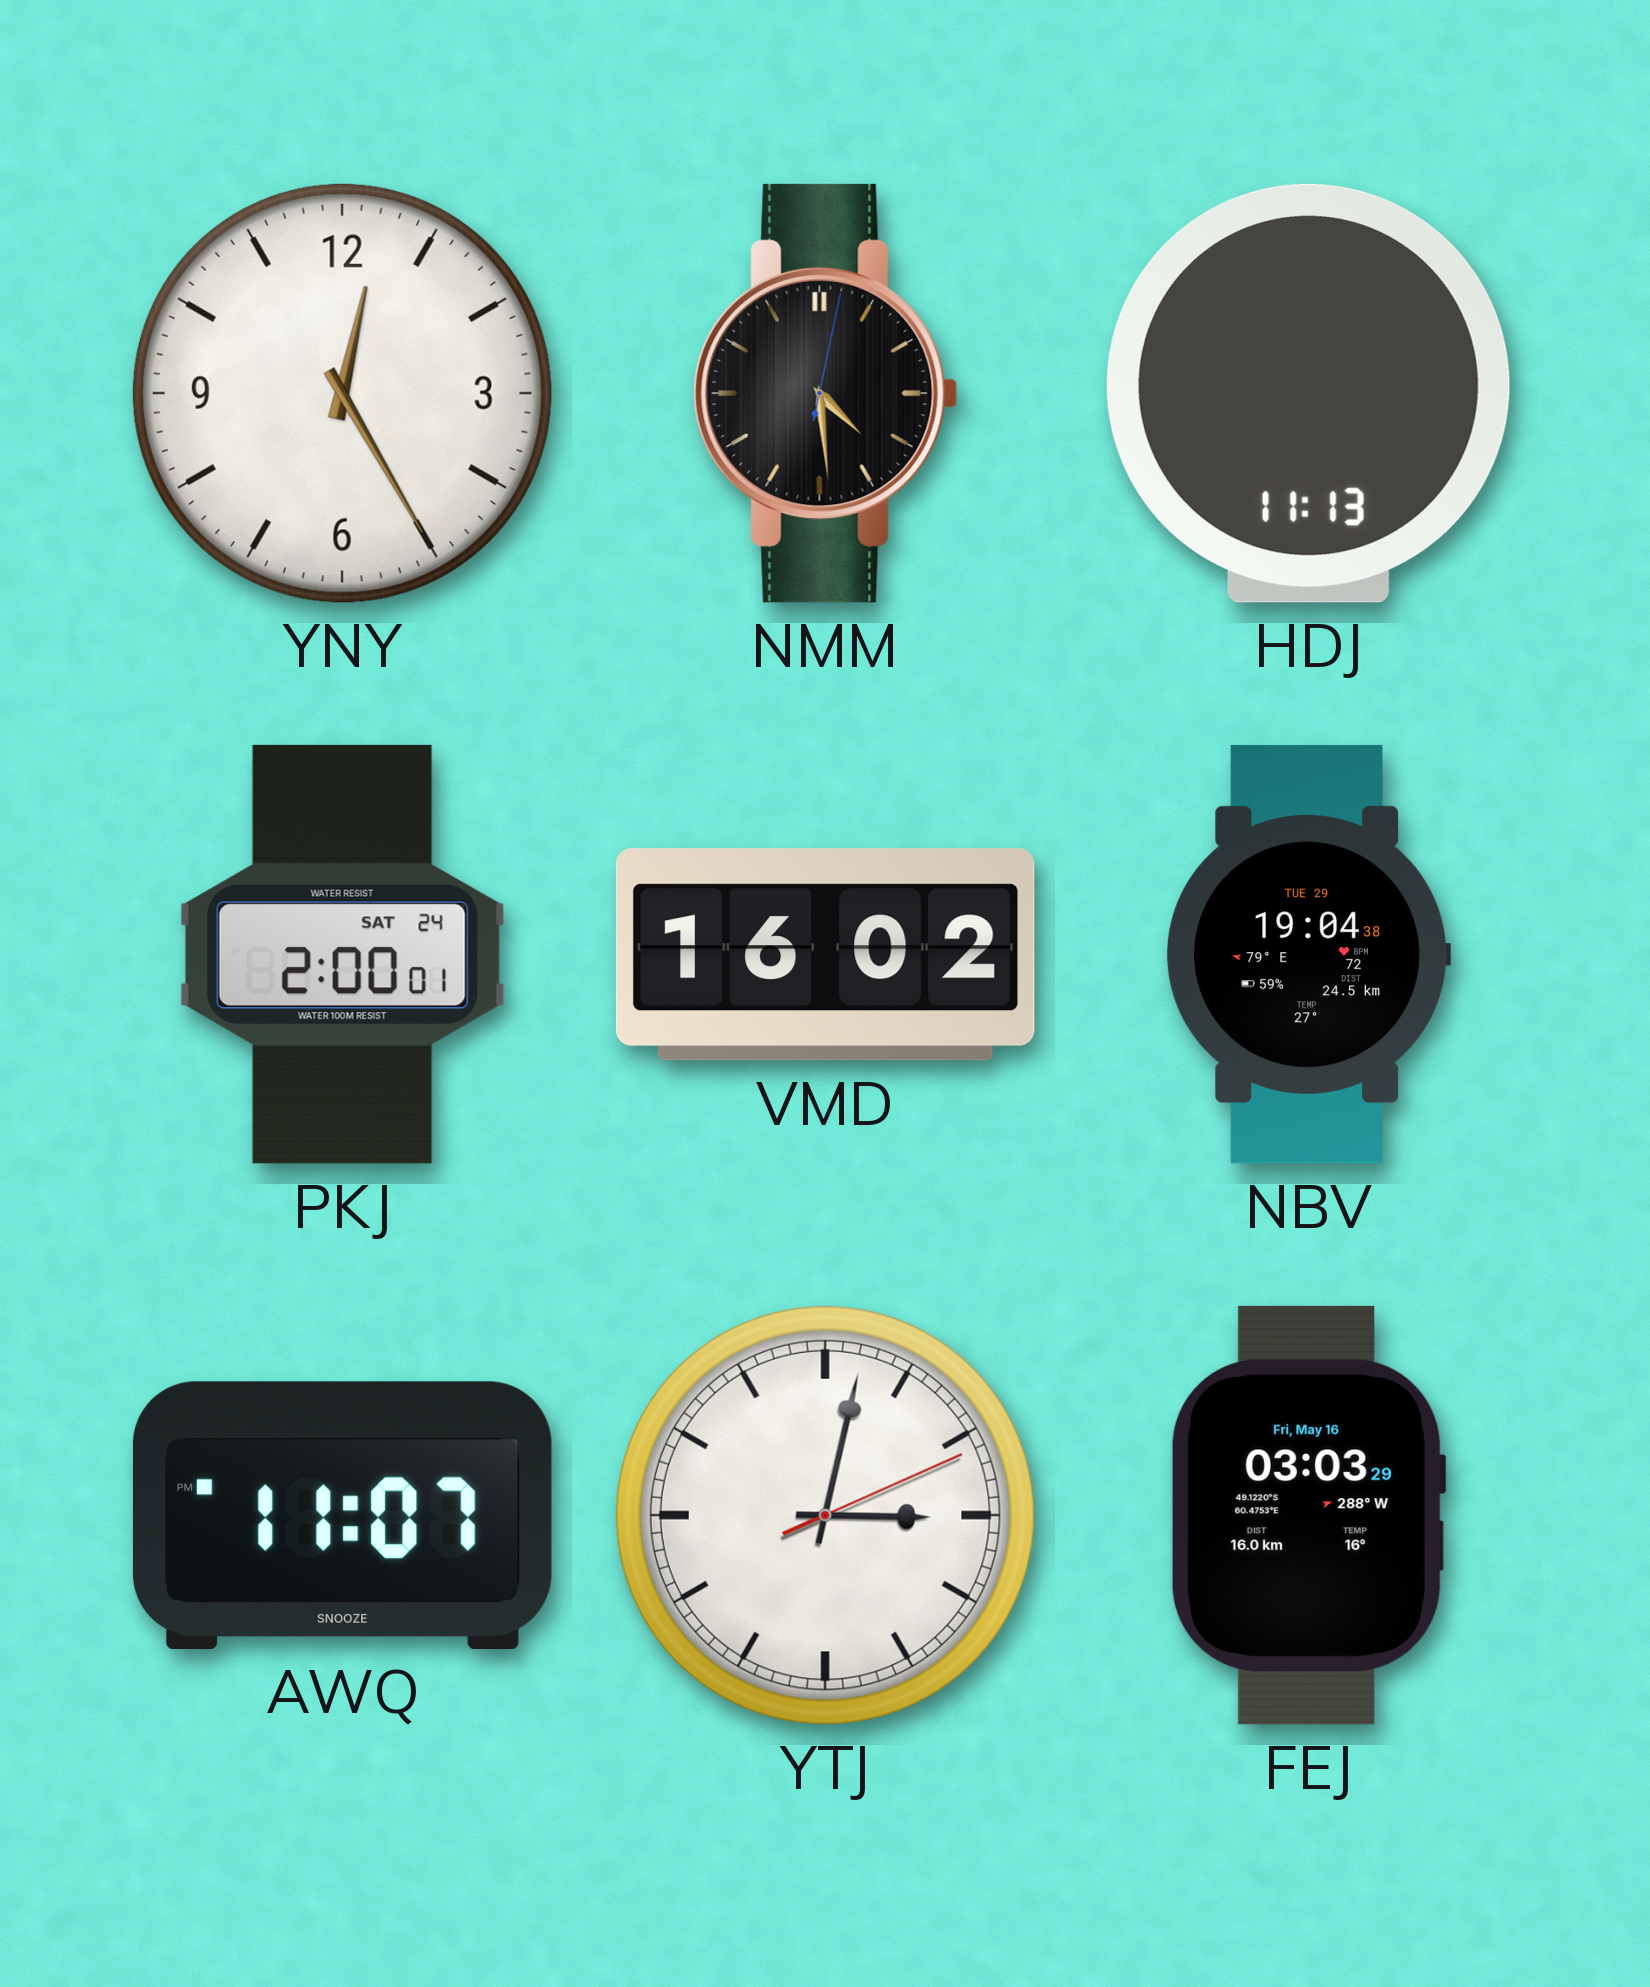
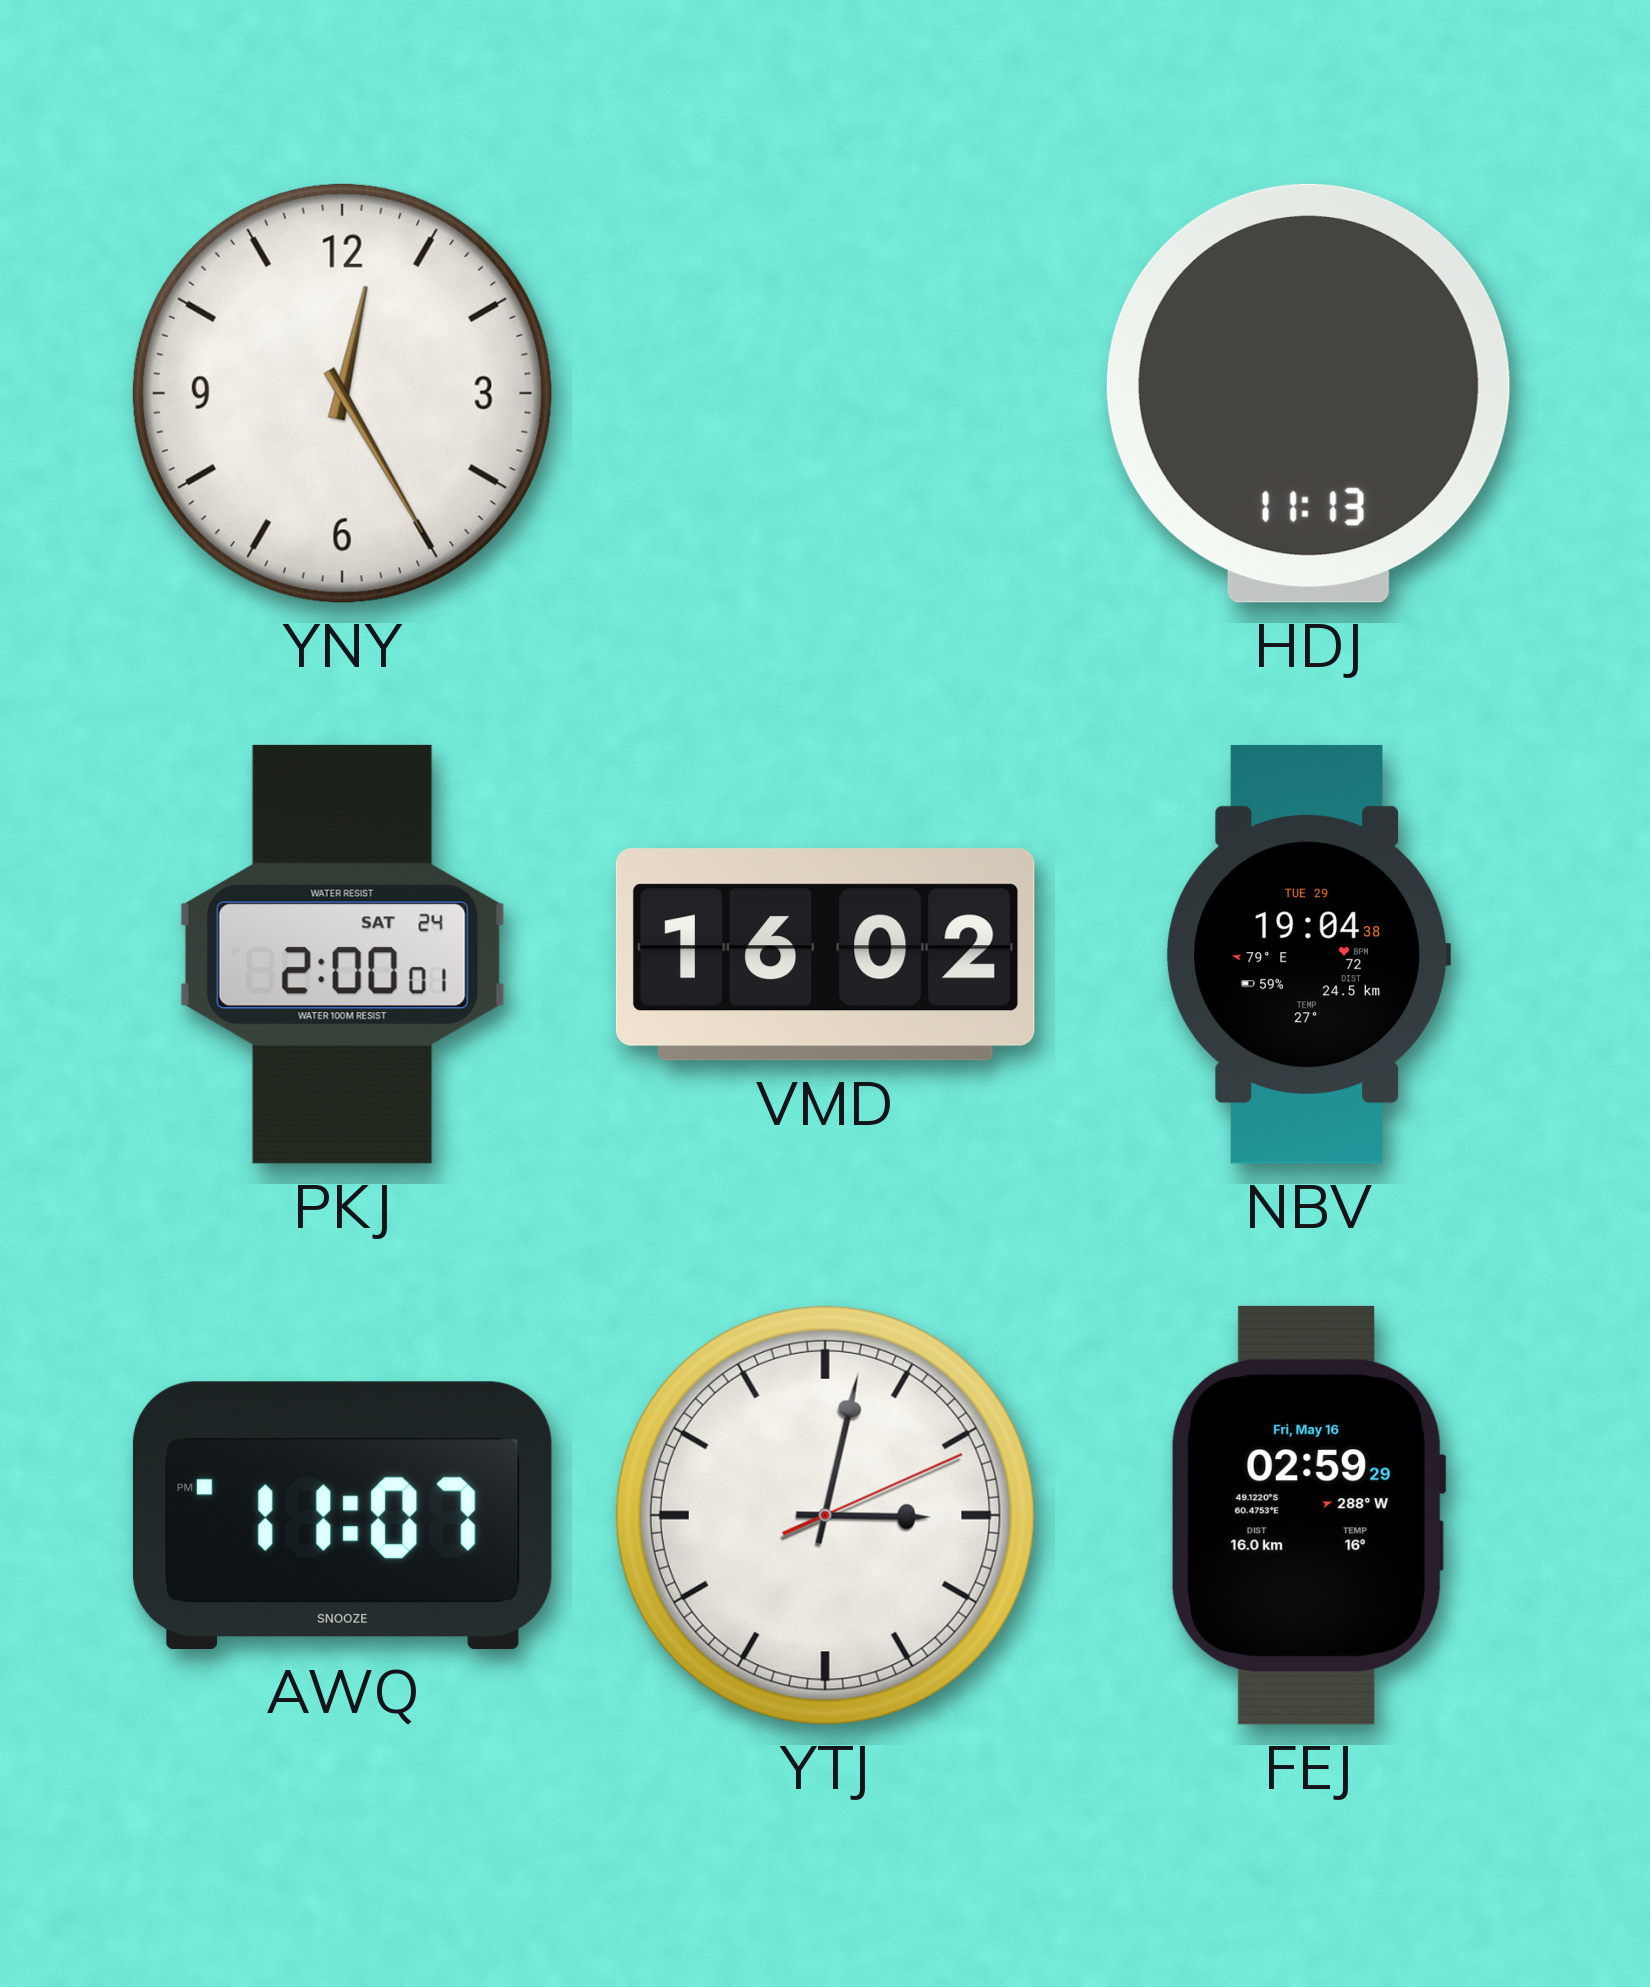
NMM: 4:29 -> none
FEJ: 03:03 -> 02:59
